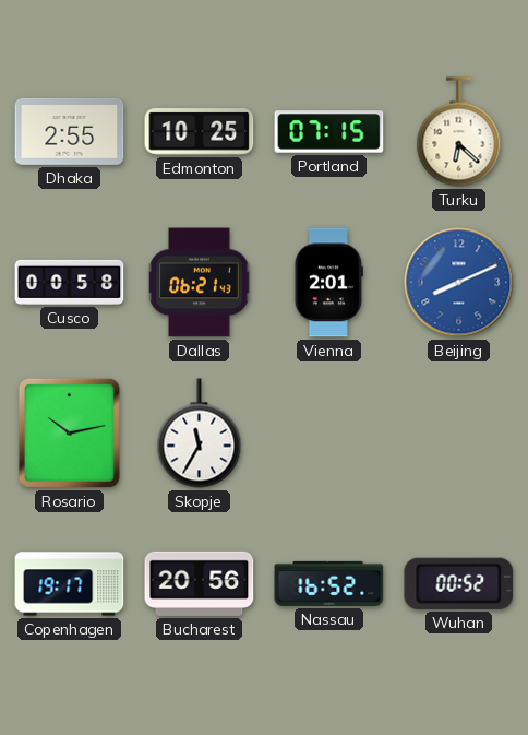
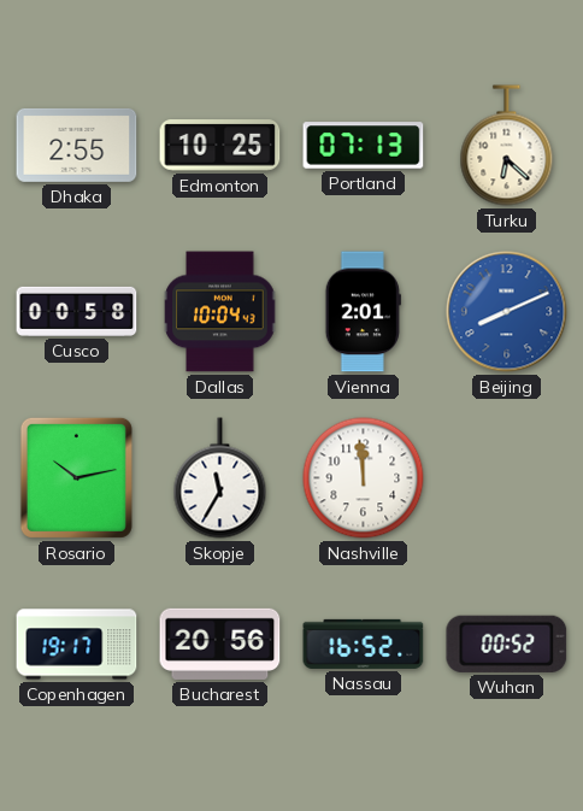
Portland: 07:15 -> 07:13
Dallas: 06:21 -> 10:04
Nashville: none -> 11:59
